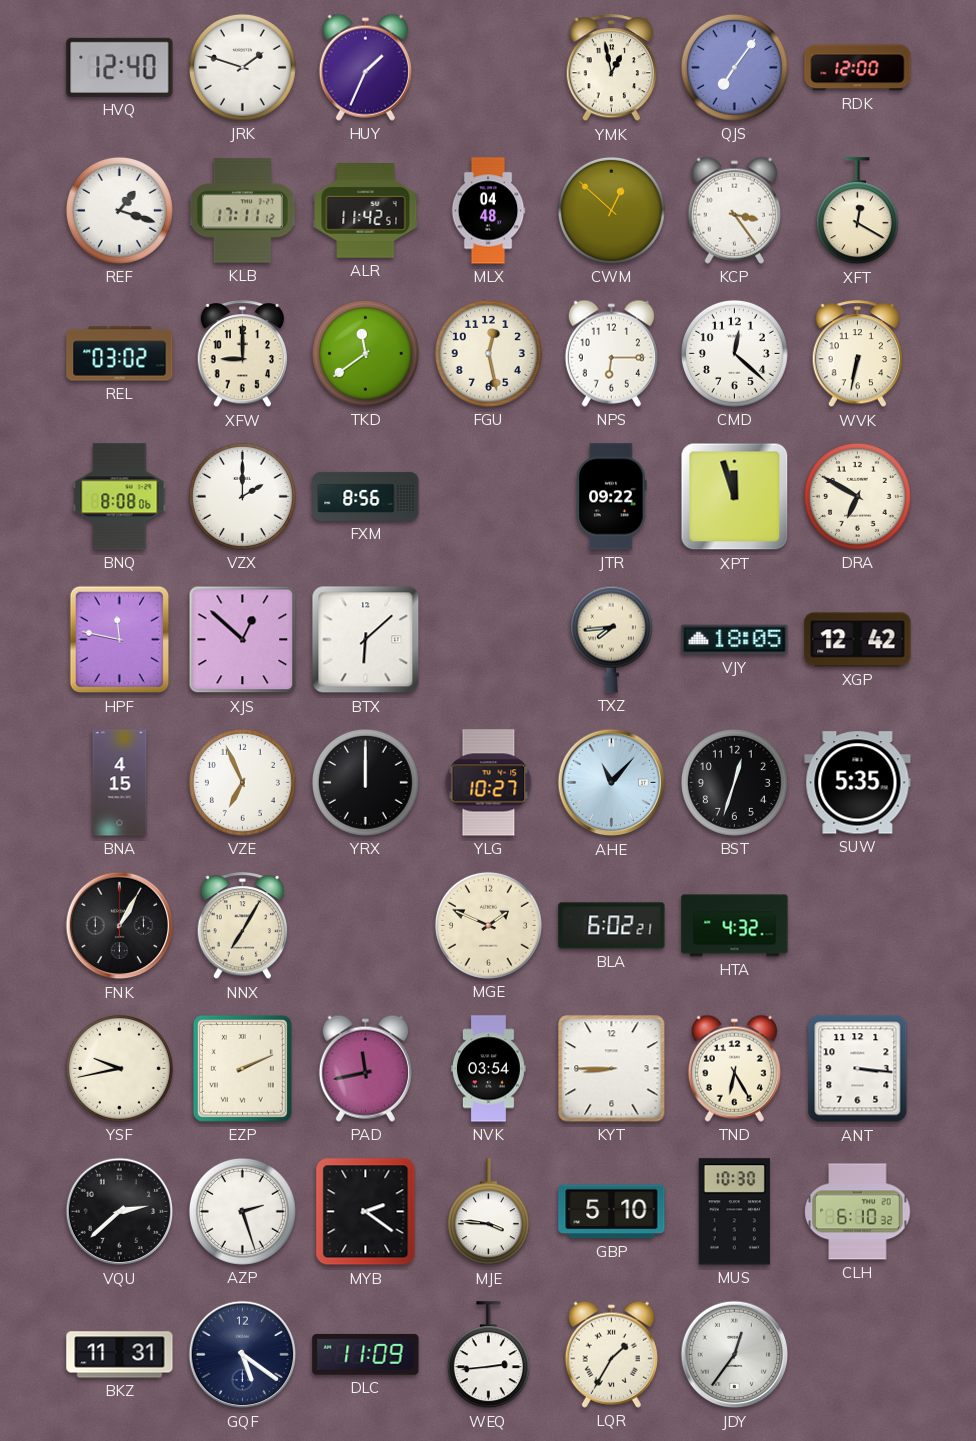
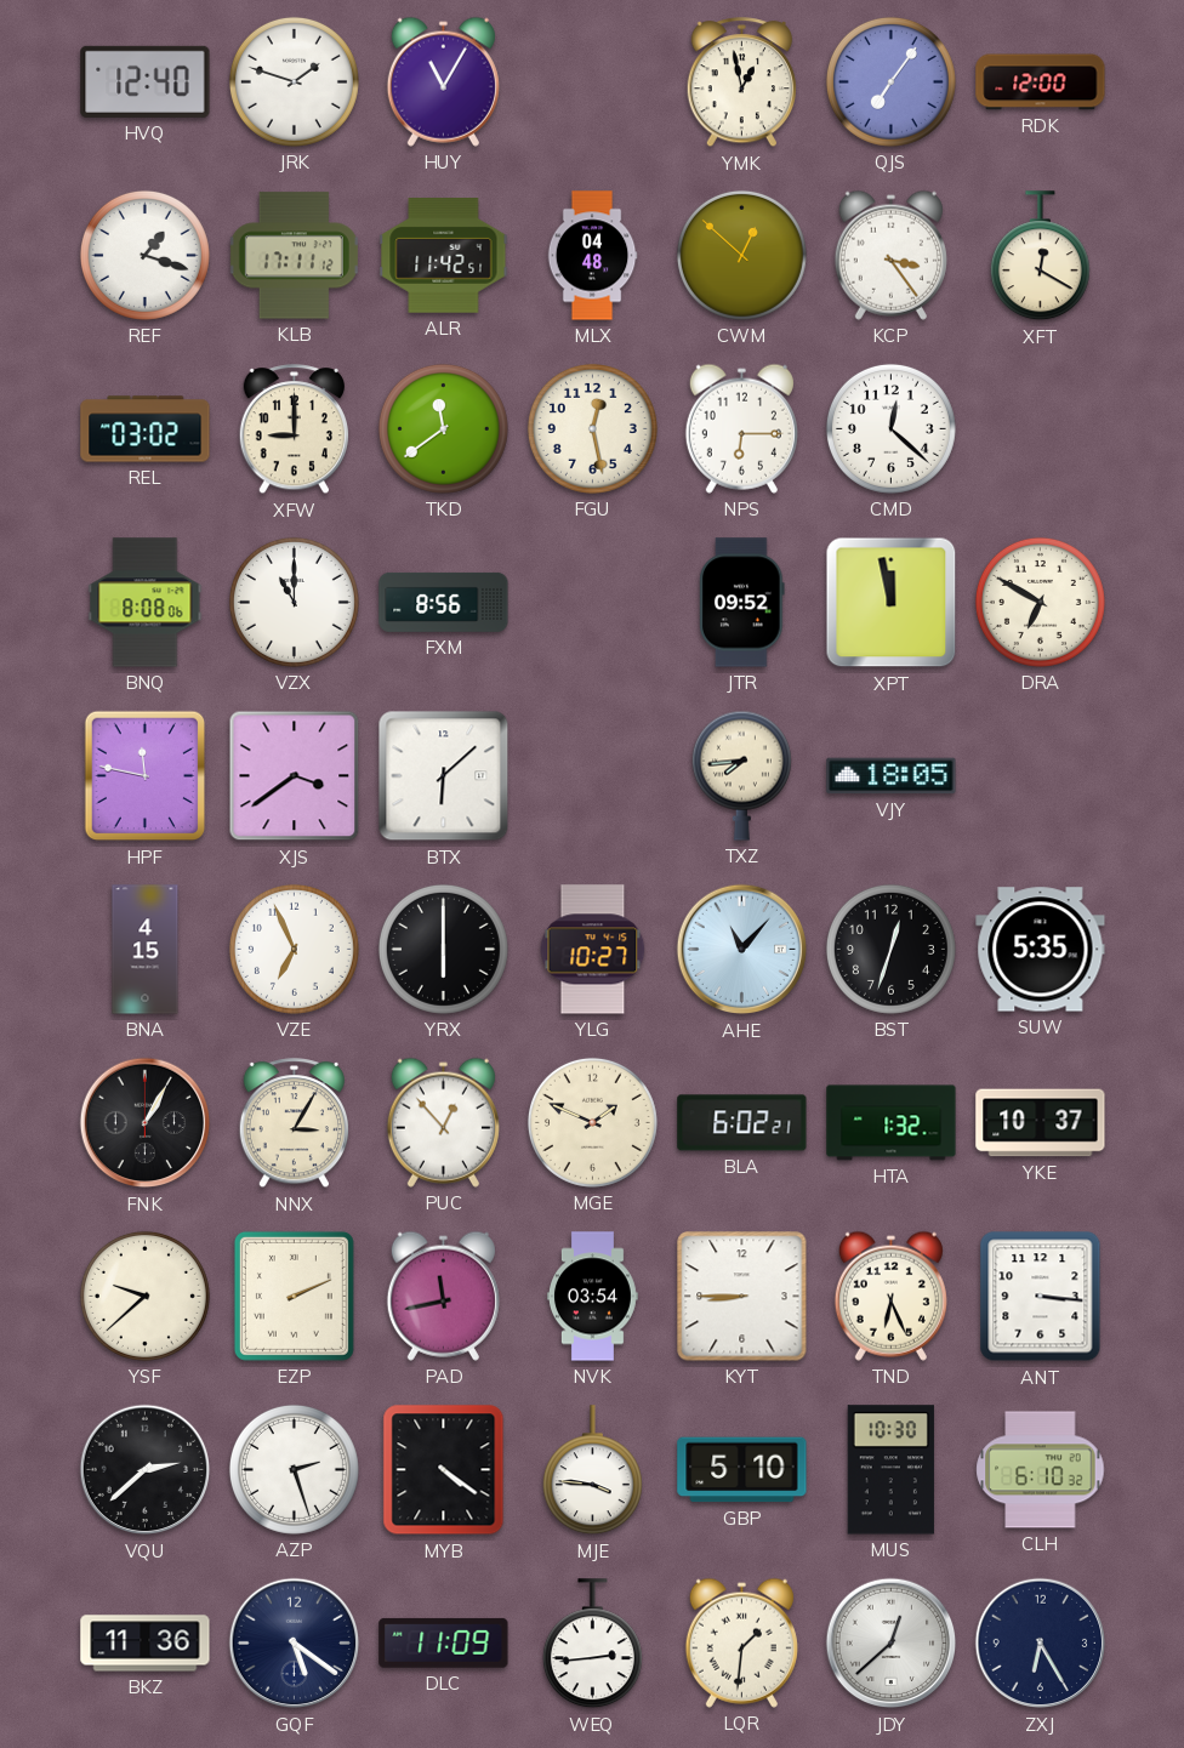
HUY: 1:34 -> 11:05
WVK: 6:32 -> none
VZX: 2:00 -> 11:00
JTR: 09:22 -> 09:52
XPT: 11:57 -> 11:58
XJS: 12:52 -> 3:39
XGP: 12:42 -> none
YRX: 12:00 -> 6:00
NNX: 7:05 -> 3:05
PUC: none -> 12:53
HTA: 4:32 -> 1:32
YKE: none -> 10:37
YSF: 9:43 -> 9:38
TND: 6:25 -> 6:26
MYB: 2:21 -> 4:21
BKZ: 11:31 -> 11:36
LQR: 1:35 -> 1:31
JDY: 12:36 -> 12:38
ZXJ: none -> 6:25
